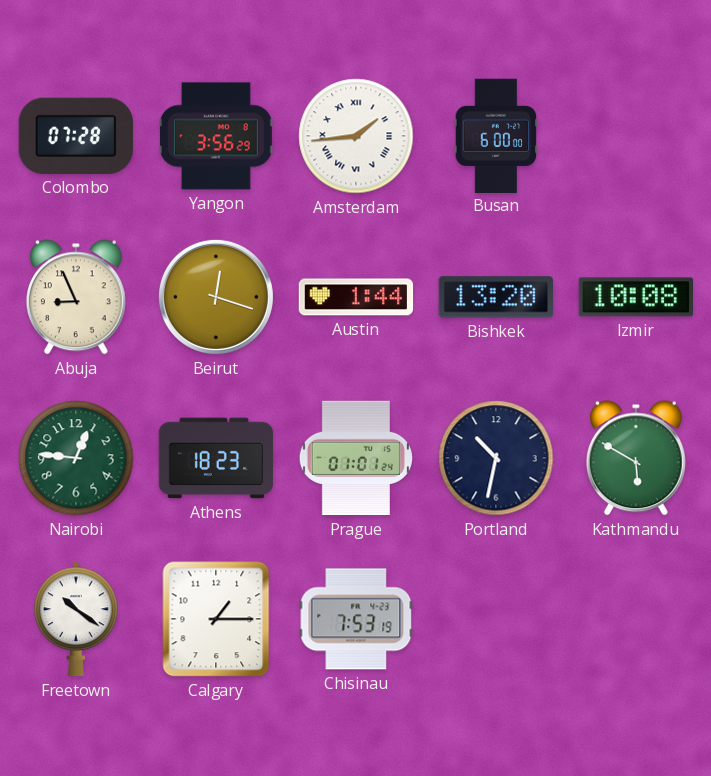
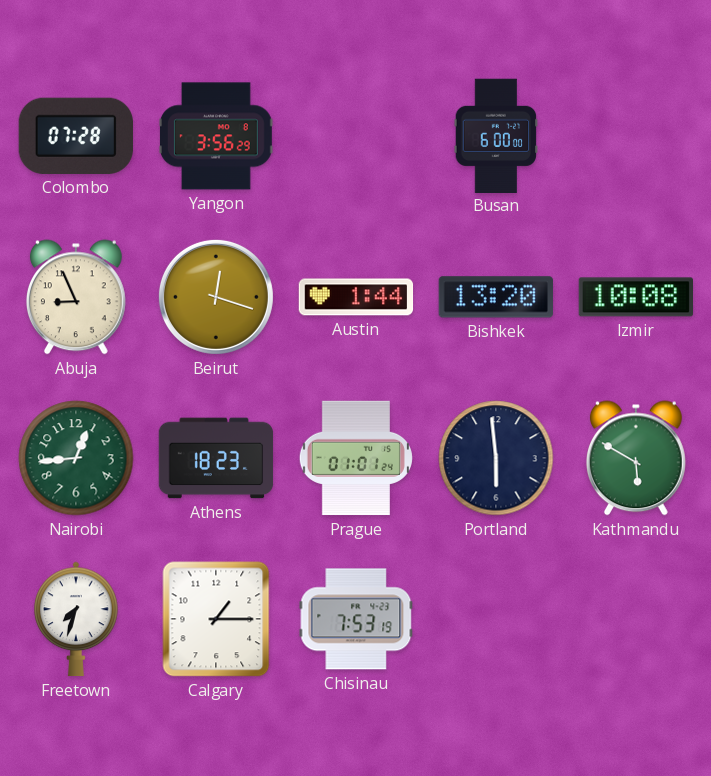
Amsterdam: 1:44 -> none
Nairobi: 12:46 -> 12:44
Portland: 10:32 -> 5:59
Freetown: 10:21 -> 7:33
